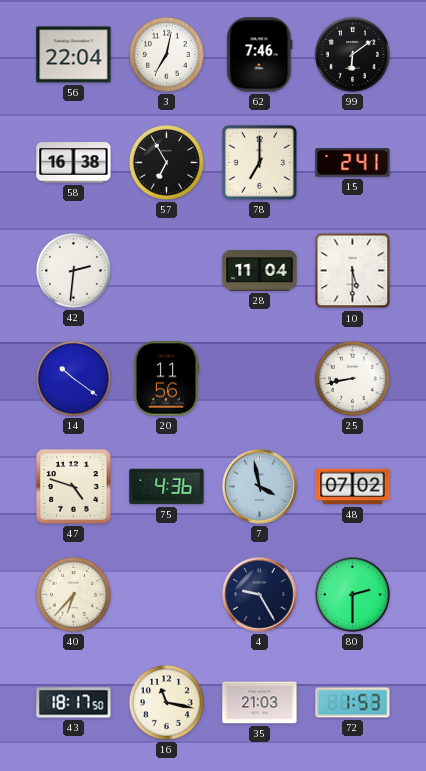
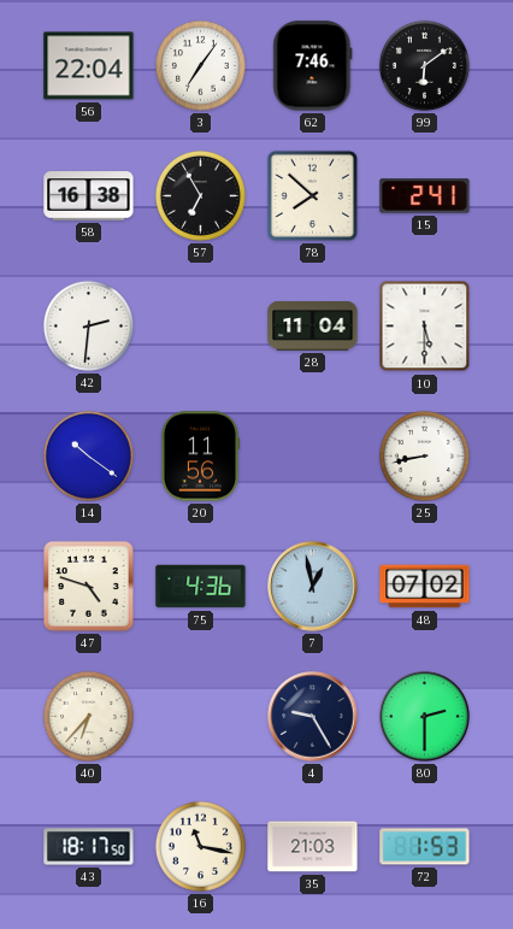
3: 7:02 -> 7:06
78: 7:00 -> 7:52
7: 3:58 -> 12:58
